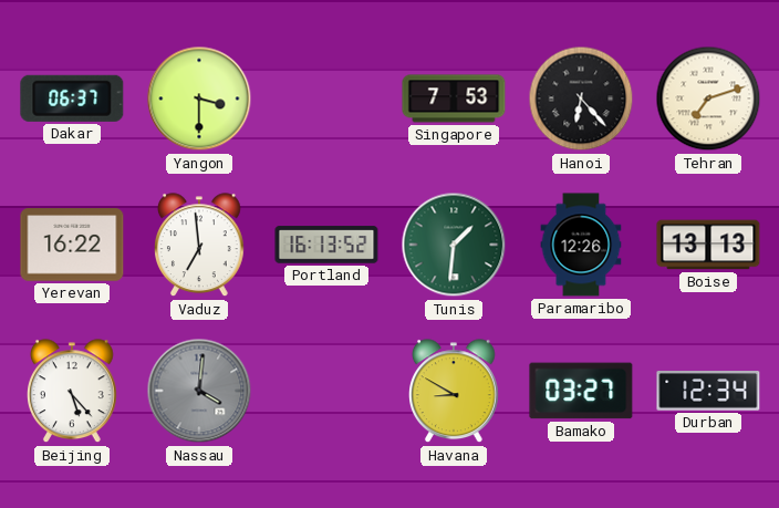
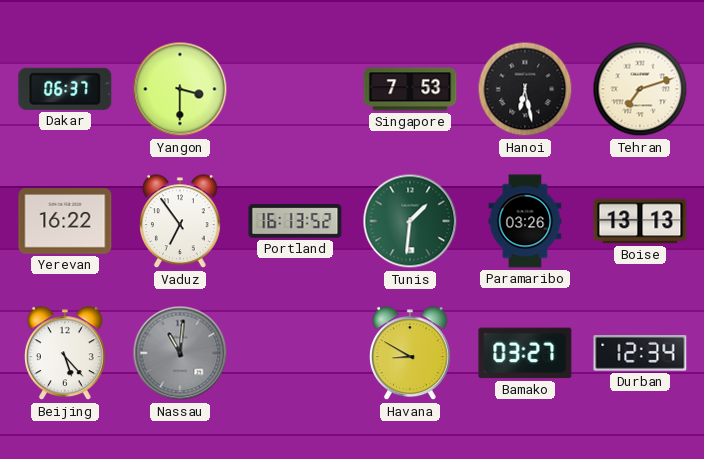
Hanoi: 6:23 -> 6:28
Vaduz: 6:59 -> 6:54
Paramaribo: 12:26 -> 03:26
Nassau: 4:01 -> 11:01
